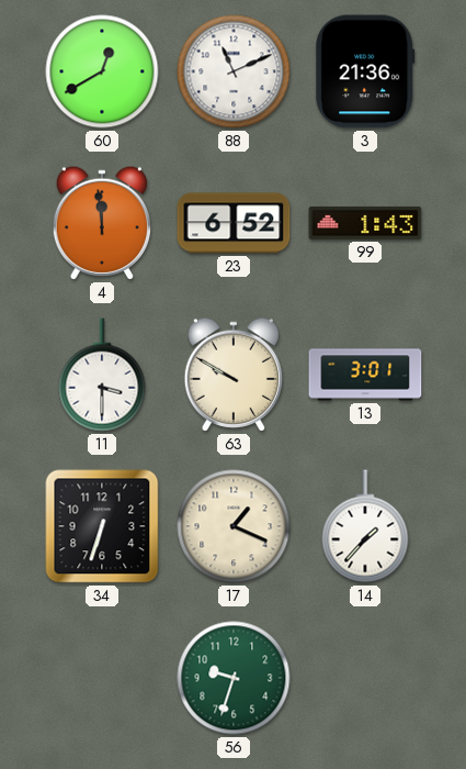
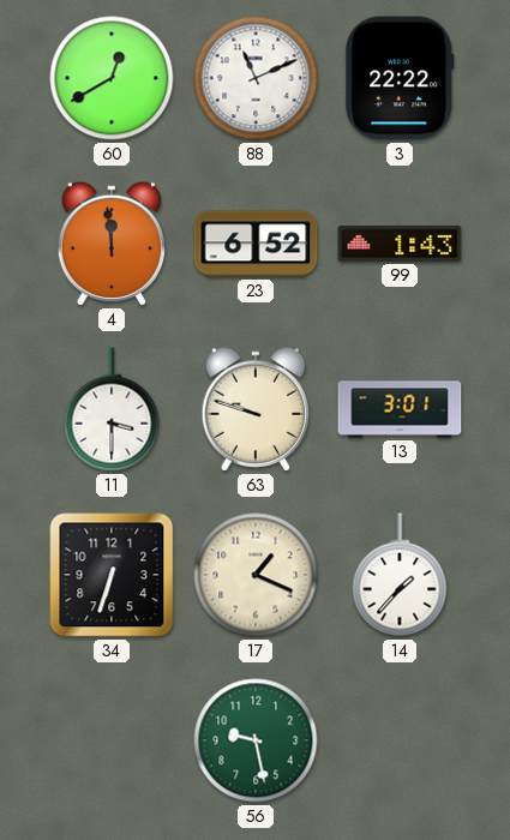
3: 21:36 -> 22:22
63: 9:50 -> 9:48
56: 9:33 -> 9:28
